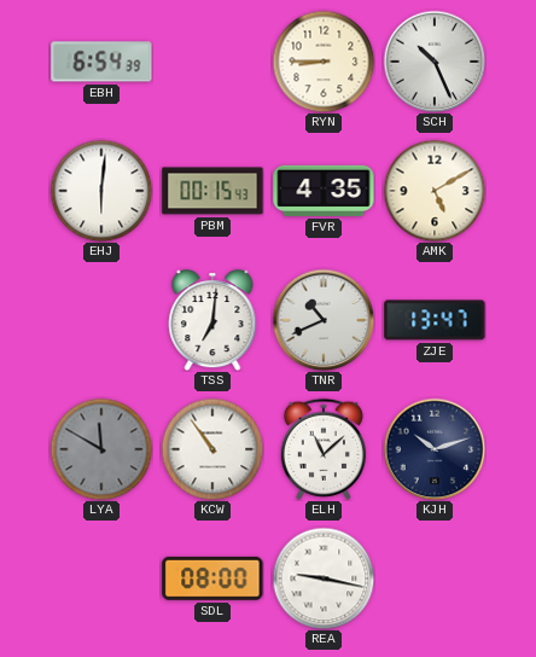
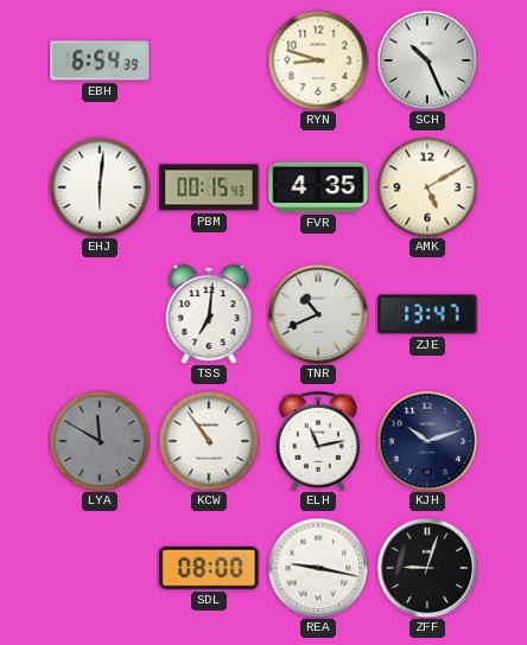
RYN: 8:45 -> 8:48
ELH: 11:08 -> 11:13
ZFF: none -> 9:03
